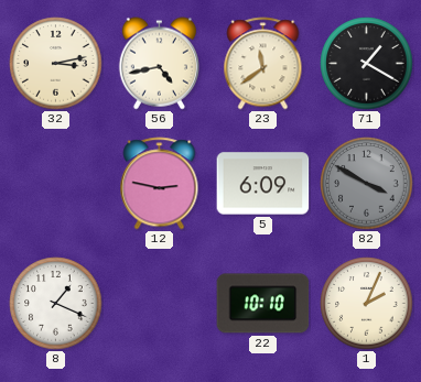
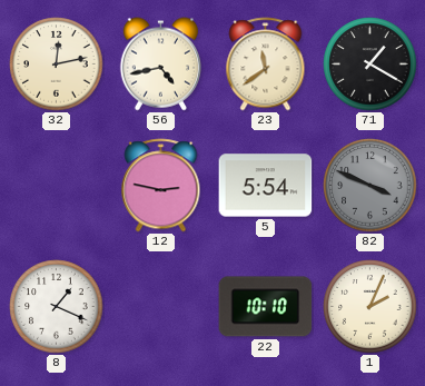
32: 3:13 -> 12:13
5: 6:09 -> 5:54
82: 3:50 -> 3:49
